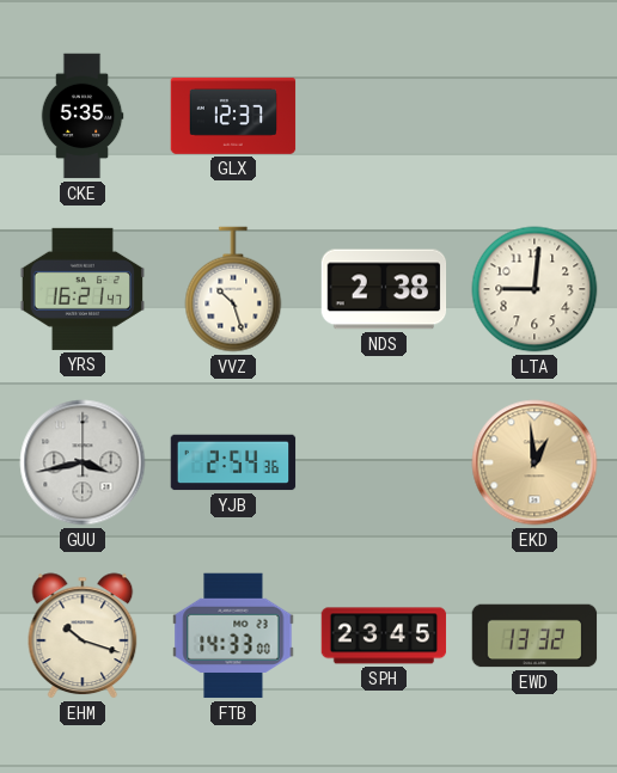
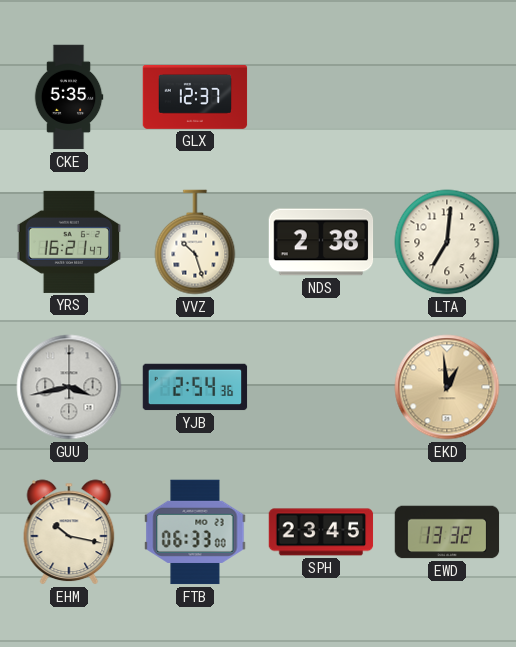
LTA: 9:01 -> 7:01
EHM: 10:18 -> 10:17
FTB: 14:33 -> 06:33
